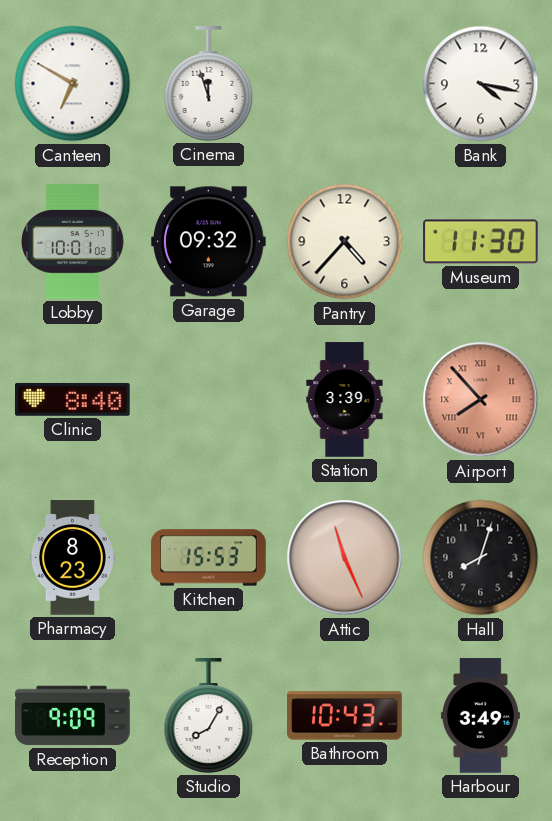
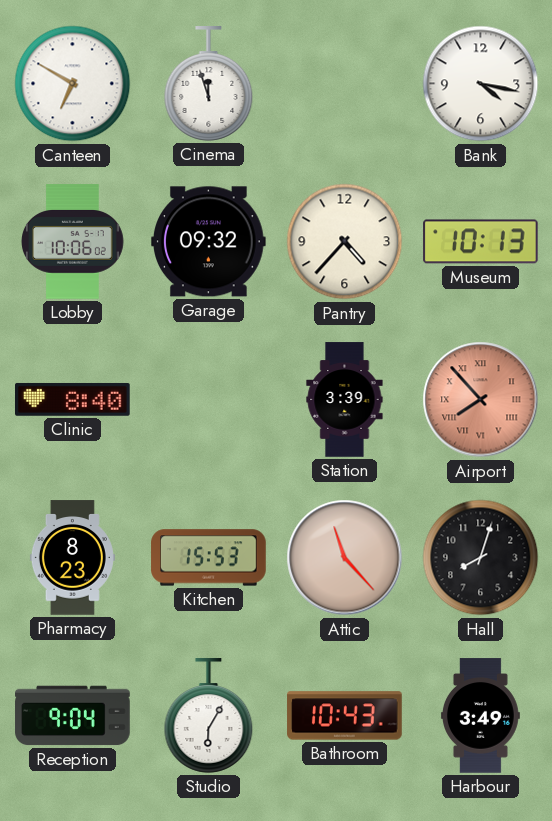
Lobby: 10:01 -> 10:06
Museum: 11:30 -> 10:13
Attic: 11:26 -> 11:23
Reception: 9:09 -> 9:04
Studio: 8:05 -> 6:05
